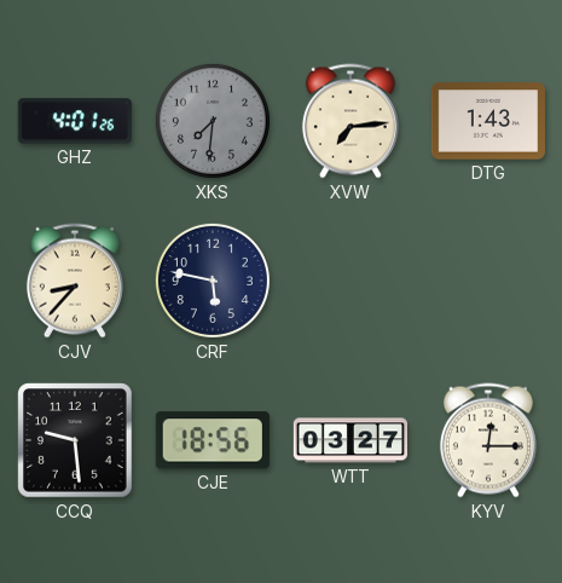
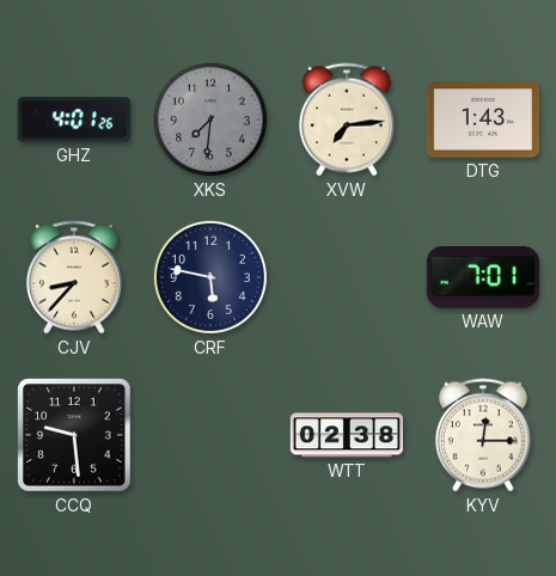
WAW: none -> 7:01
CJE: 18:56 -> none
WTT: 03:27 -> 02:38
